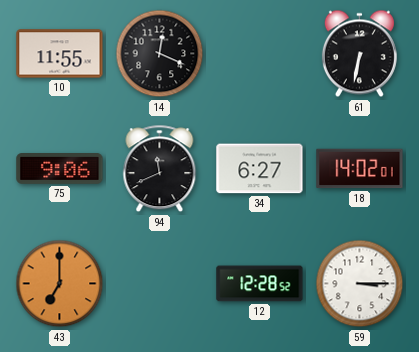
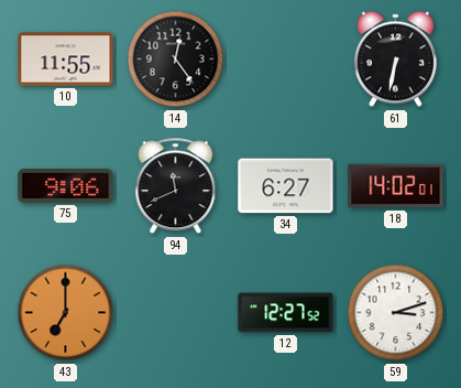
14: 12:19 -> 12:24
12: 12:28 -> 12:27
59: 3:15 -> 3:12
